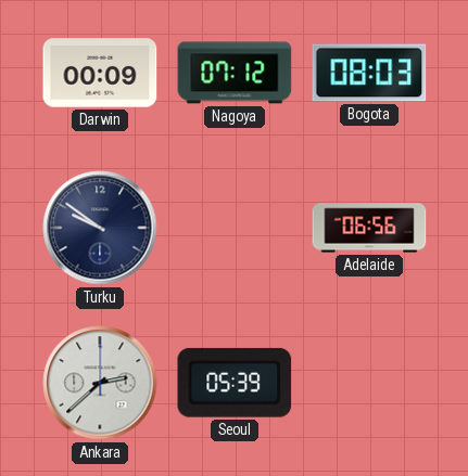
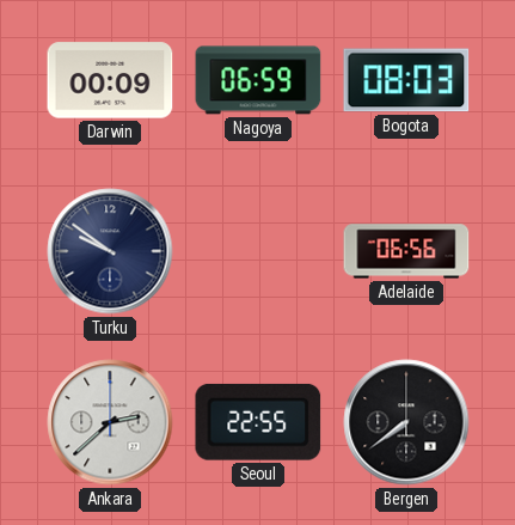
Nagoya: 07:12 -> 06:59
Seoul: 05:39 -> 22:55
Bergen: none -> 7:39
